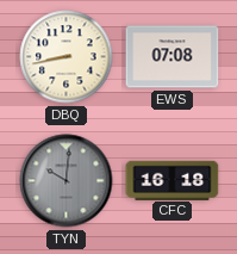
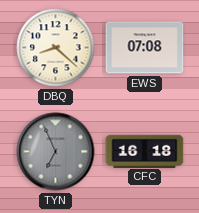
DBQ: 8:43 -> 8:22
TYN: 10:01 -> 6:56
